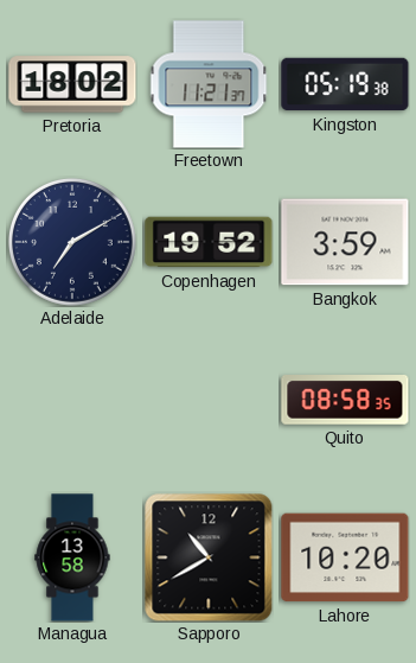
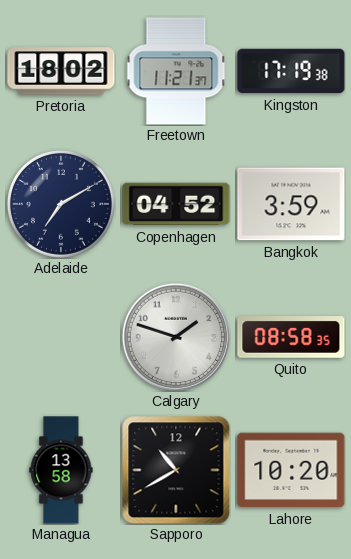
Kingston: 05:19 -> 17:19
Copenhagen: 19:52 -> 04:52
Calgary: none -> 1:48
